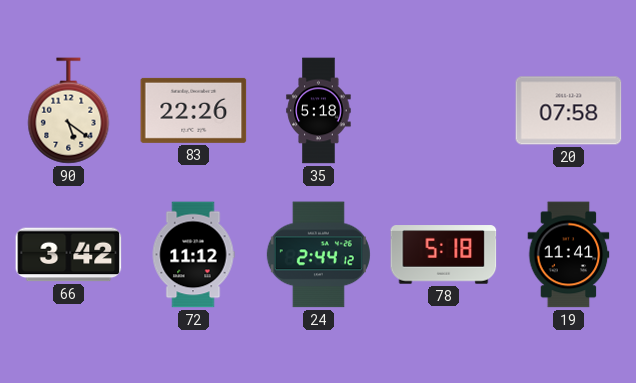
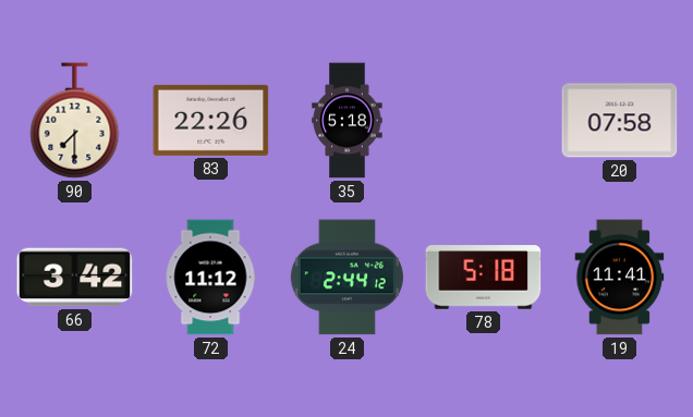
90: 5:21 -> 7:30
